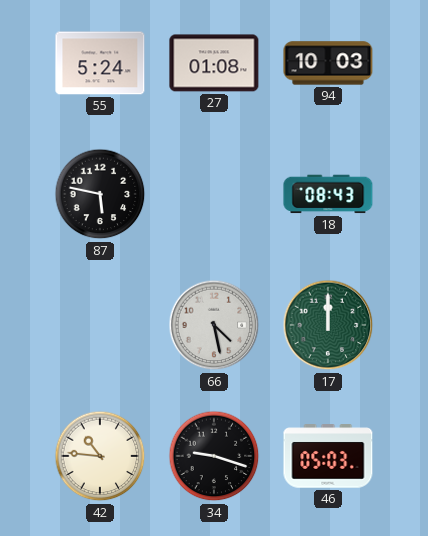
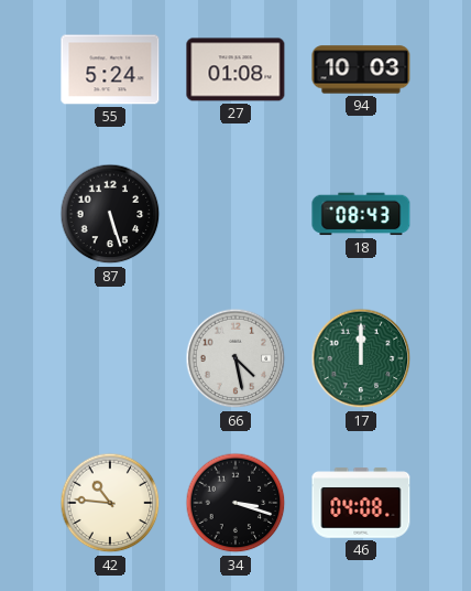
87: 5:47 -> 5:27
34: 9:18 -> 3:18
46: 05:03 -> 04:08
